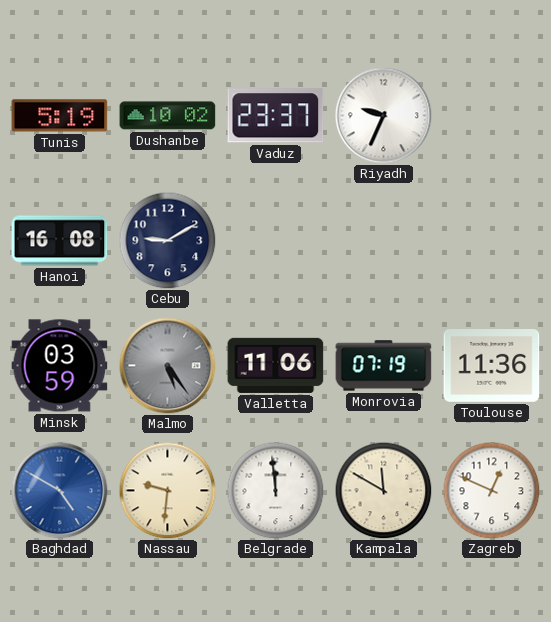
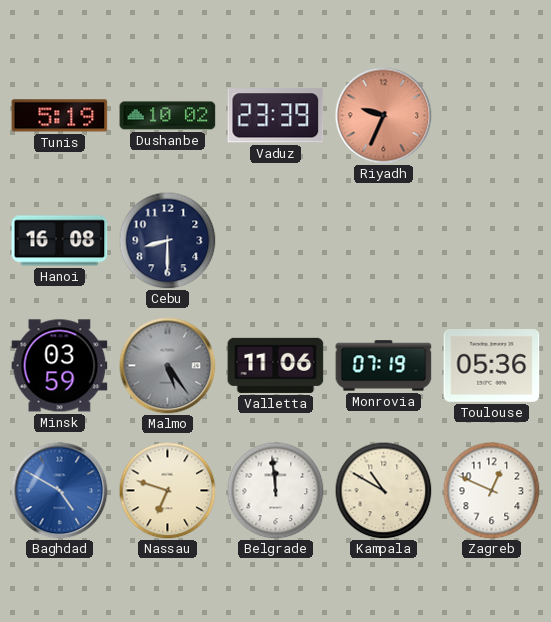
Vaduz: 23:37 -> 23:39
Riyadh dial: white -> salmon
Cebu: 9:10 -> 8:30
Toulouse: 11:36 -> 05:36
Nassau: 9:31 -> 6:48
Kampala: 11:50 -> 10:50
